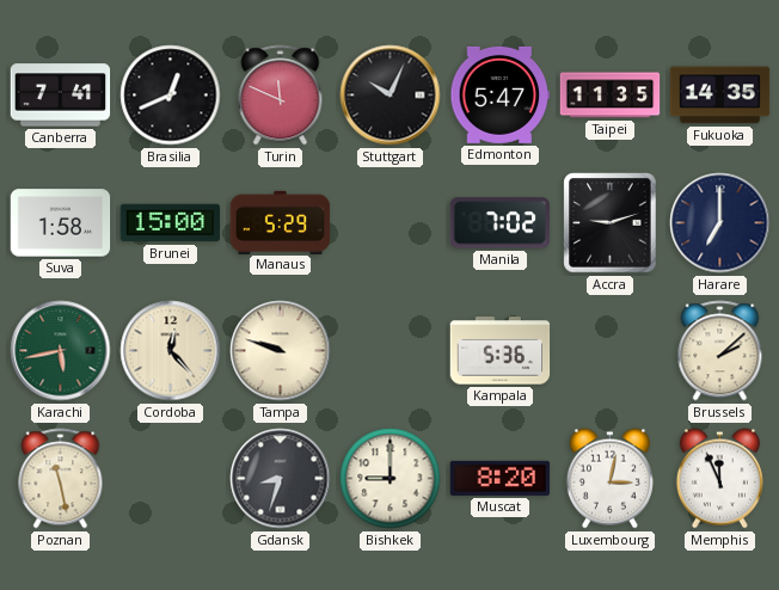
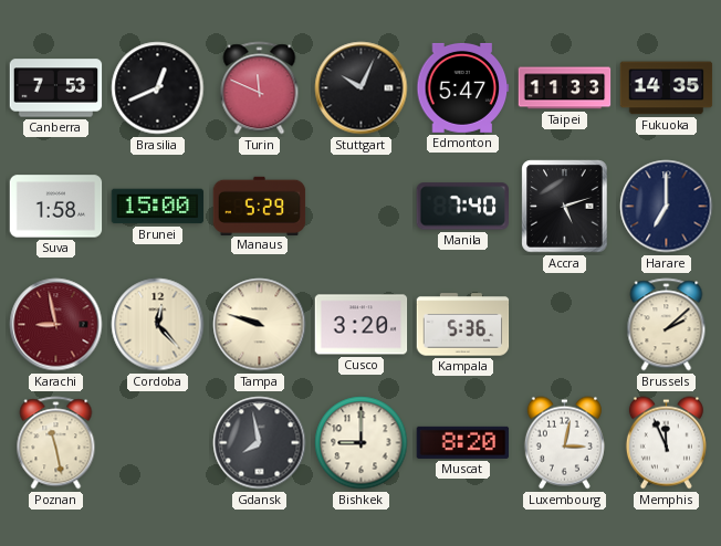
Canberra: 7:41 -> 7:53
Taipei: 11:35 -> 11:33
Manila: 7:02 -> 7:40
Accra: 9:12 -> 5:12
Karachi: 5:43 -> 8:58
Karachi dial: green -> burgundy
Cusco: none -> 3:20
Gdansk: 8:33 -> 7:58
